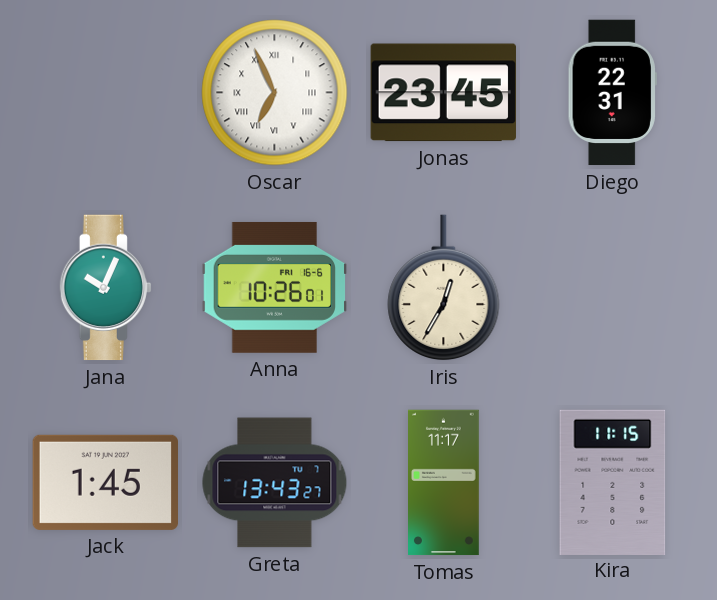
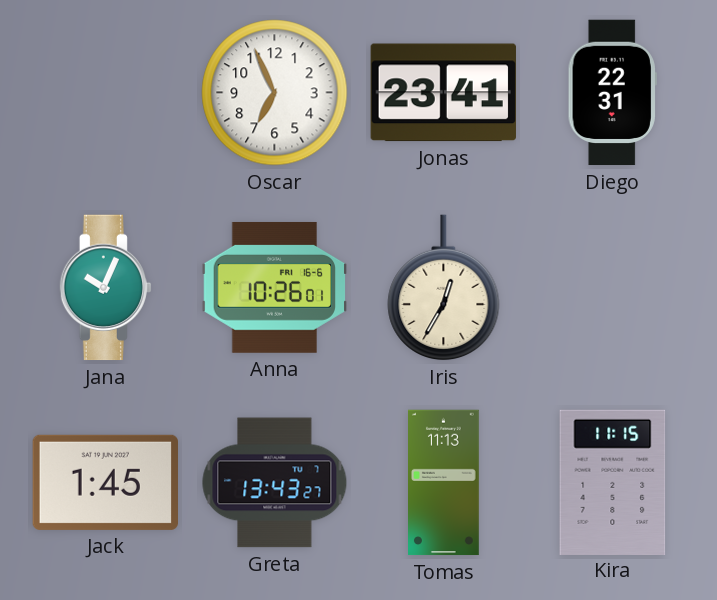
Oscar numerals: Roman -> Arabic
Jonas: 23:45 -> 23:41
Tomas: 11:17 -> 11:13
